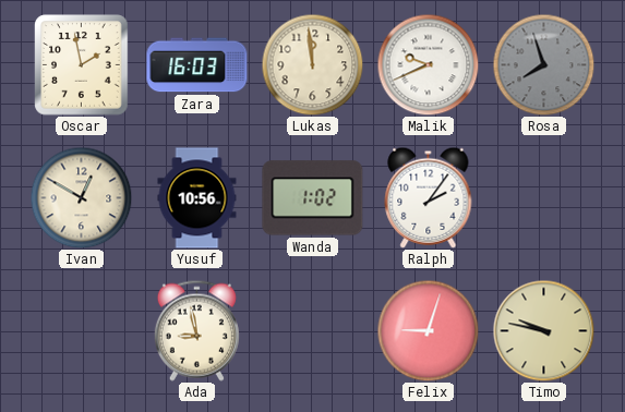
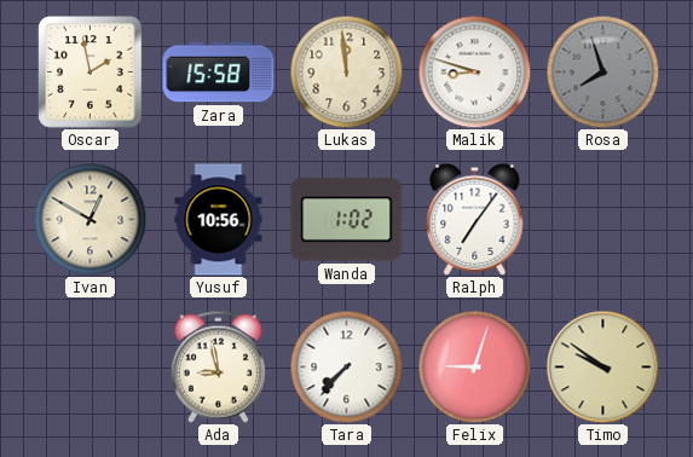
Zara: 16:03 -> 15:58
Malik: 9:41 -> 8:48
Ralph: 2:06 -> 7:06
Tara: none -> 7:37
Timo: 9:47 -> 9:51
